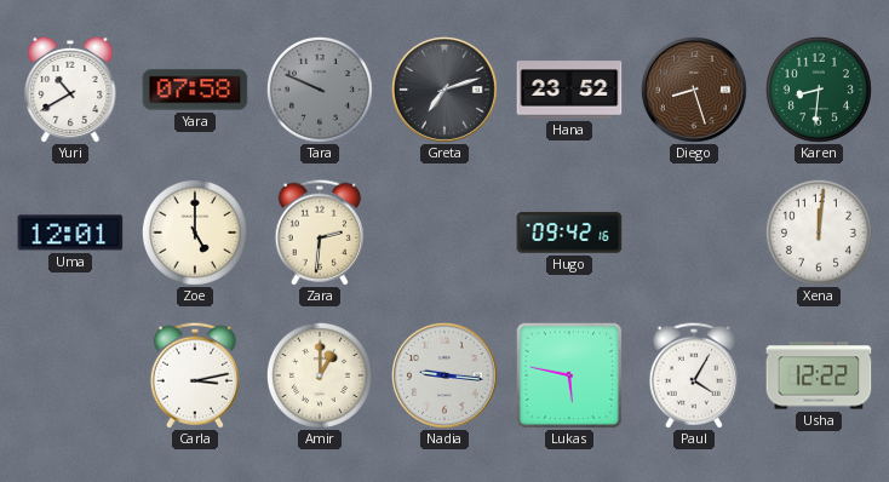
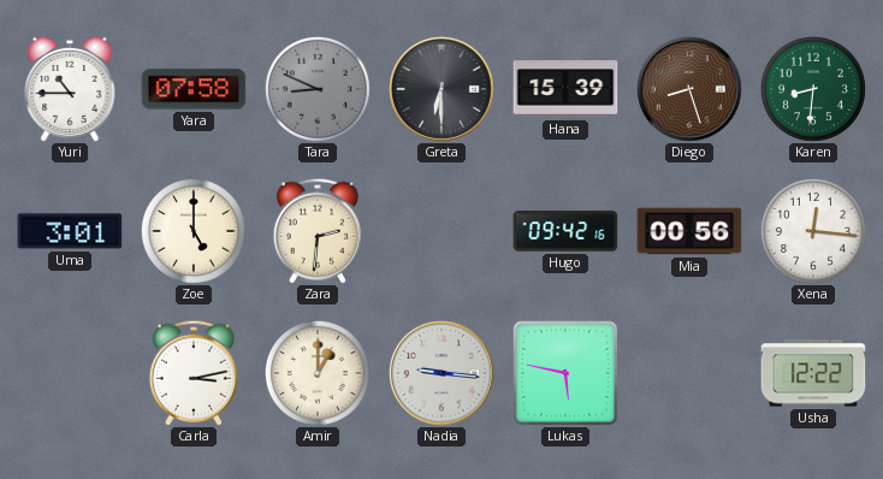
Yuri: 10:40 -> 10:45
Tara: 9:49 -> 8:49
Greta: 7:12 -> 6:30
Hana: 23:52 -> 15:39
Uma: 12:01 -> 3:01
Mia: none -> 00:56
Xena: 12:01 -> 12:16
Paul: 4:05 -> none
